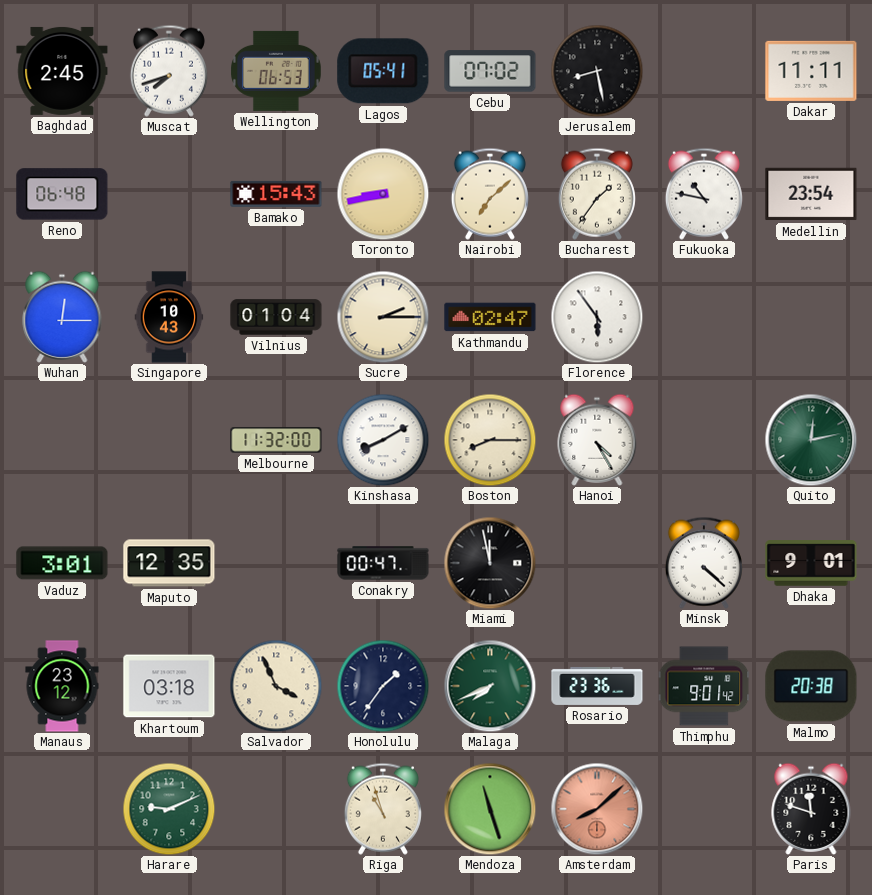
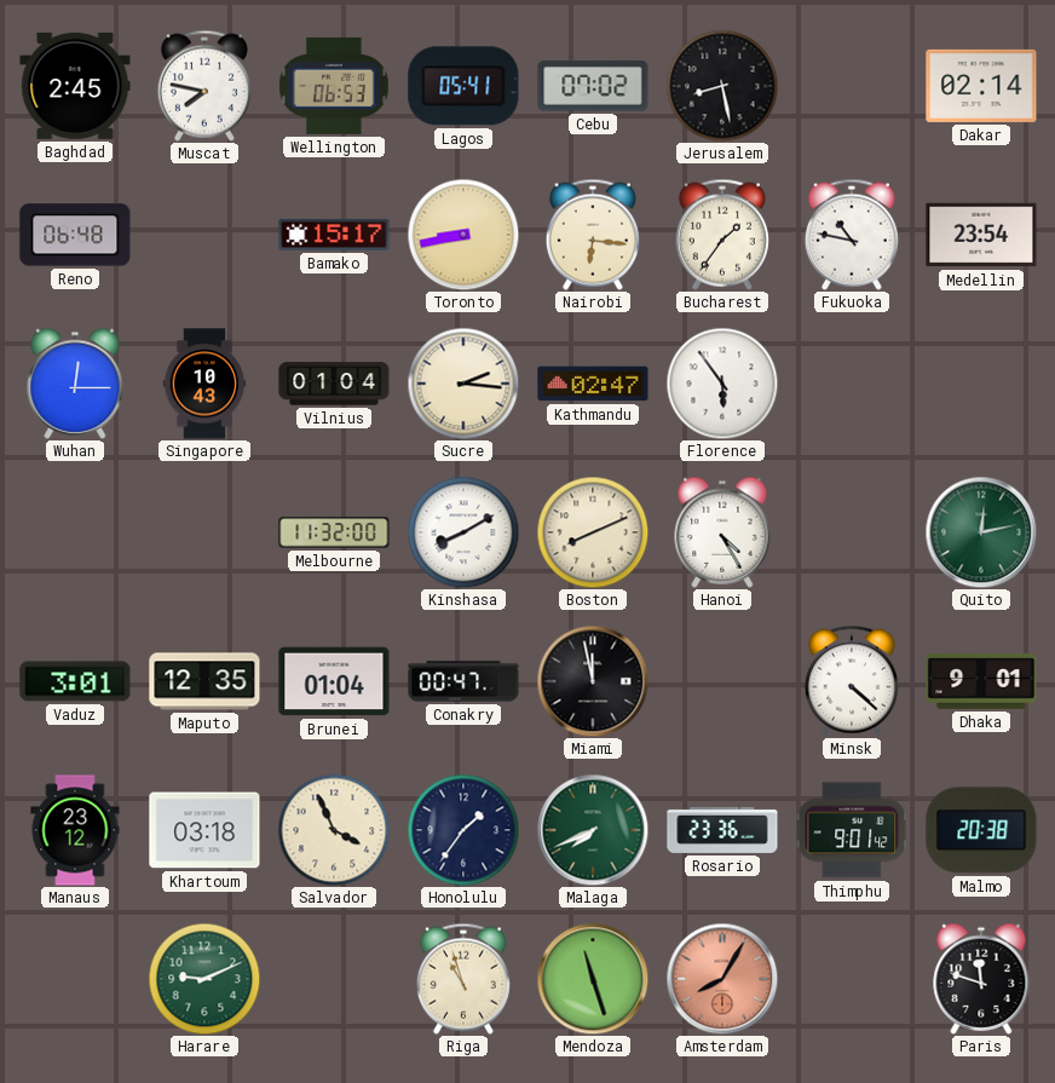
Muscat: 7:42 -> 7:47
Dakar: 11:11 -> 02:14
Bamako: 15:43 -> 15:17
Nairobi: 7:08 -> 6:16
Sucre: 2:15 -> 2:16
Boston: 8:15 -> 8:11
Brunei: none -> 01:04
Amsterdam: 8:08 -> 8:05
